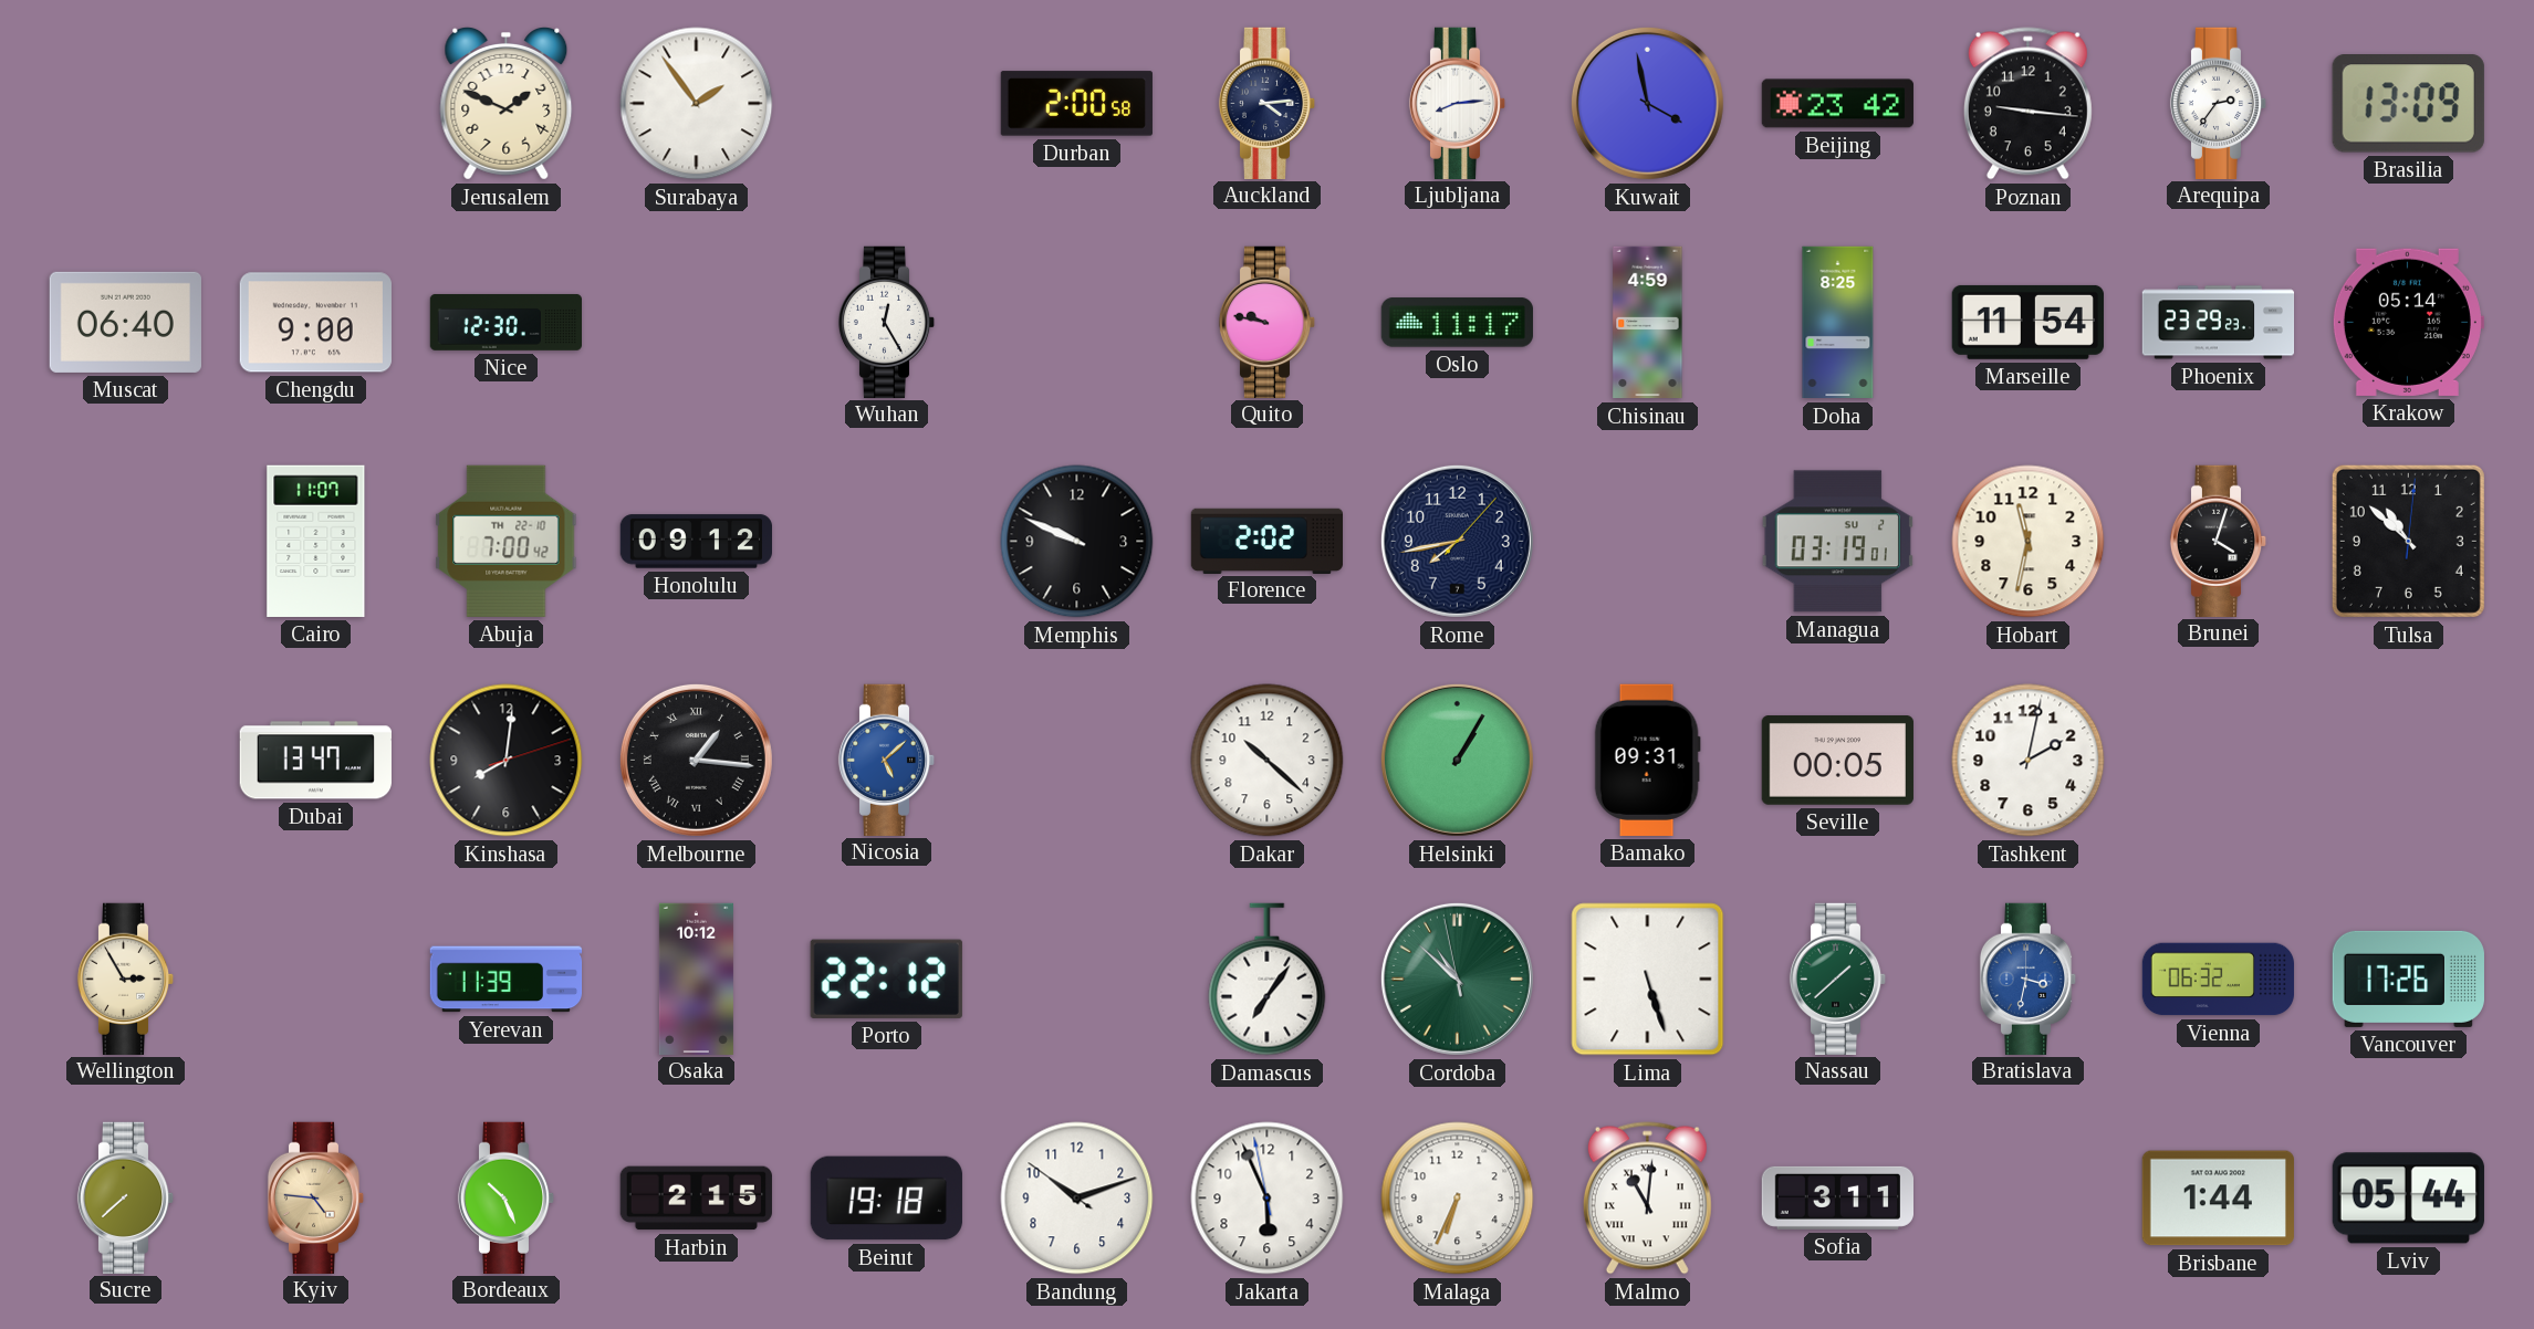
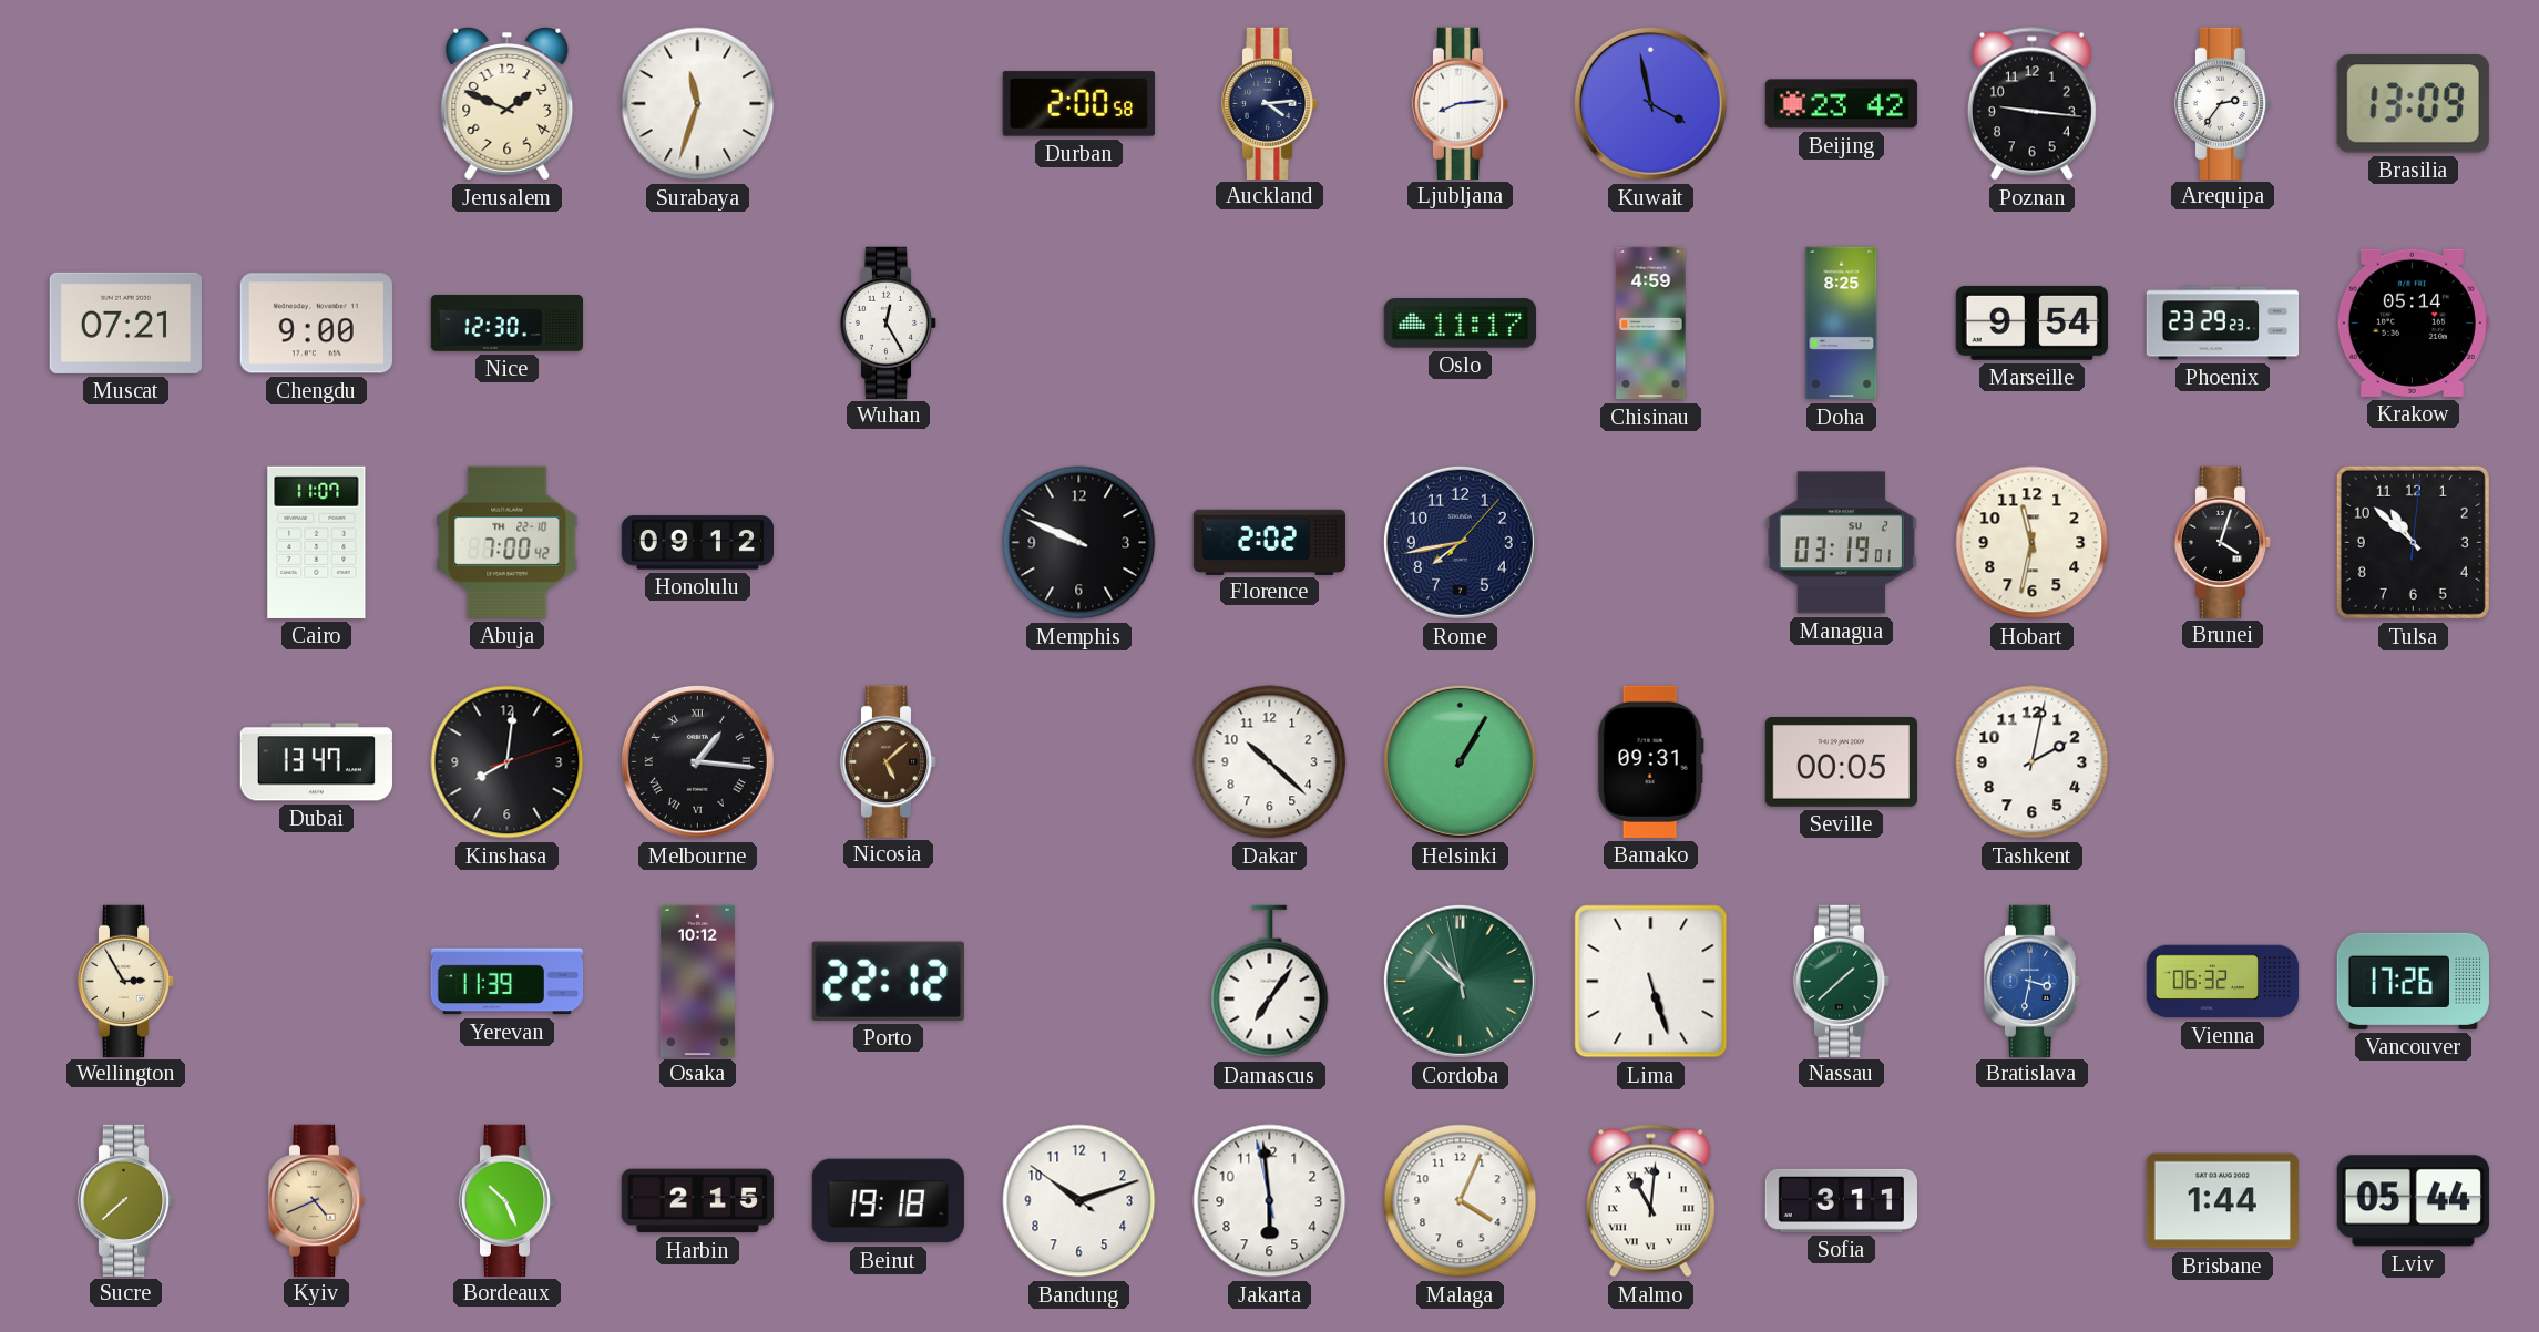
Surabaya: 1:54 -> 11:33
Muscat: 06:40 -> 07:21
Quito: 9:47 -> none
Marseille: 11:54 -> 9:54
Nicosia dial: blue -> brown
Kyiv: 4:46 -> 4:41
Jakarta: 5:55 -> 5:58
Malaga: 6:34 -> 4:04
